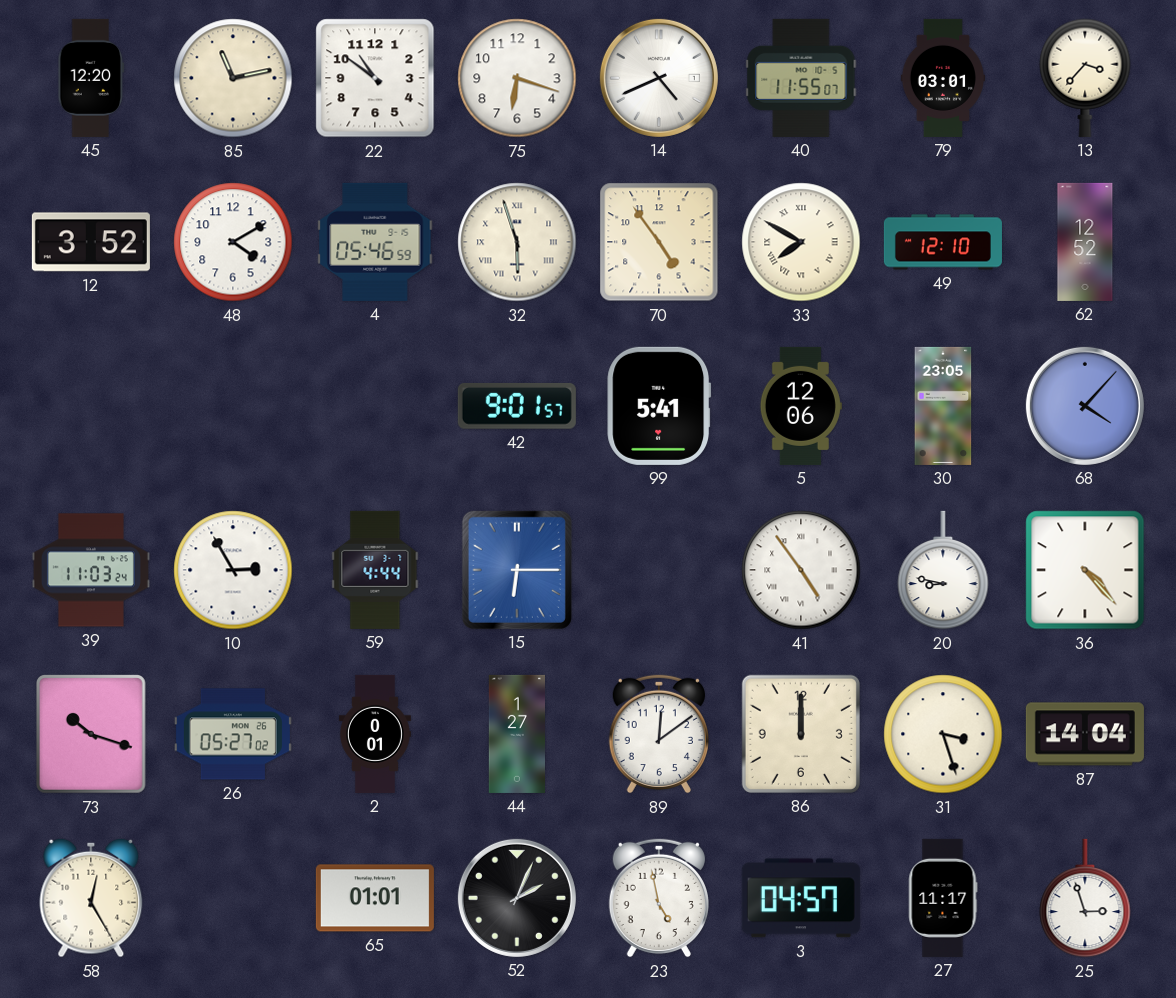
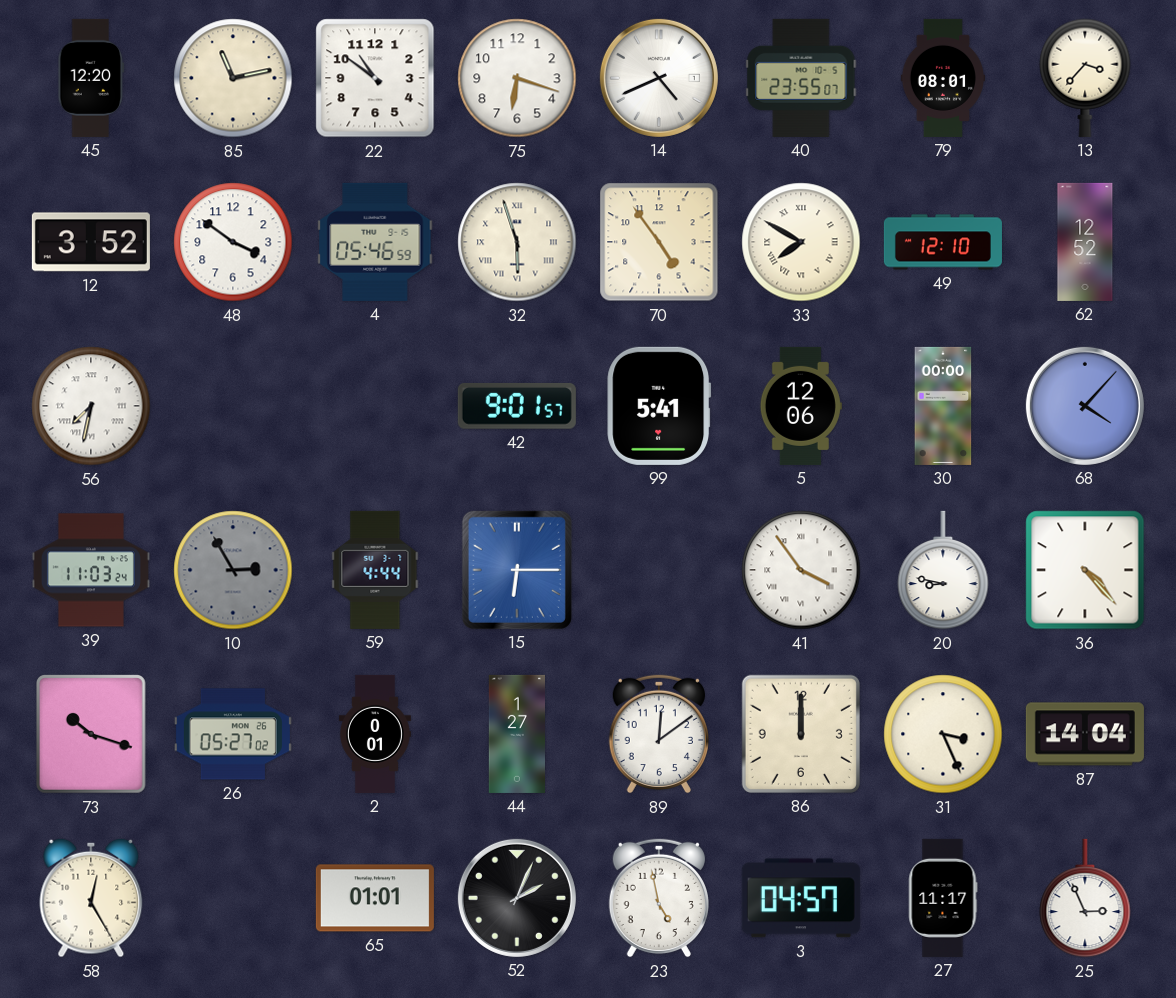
40: 11:55 -> 23:55
79: 03:01 -> 08:01
48: 4:10 -> 3:51
56: none -> 7:32
30: 23:05 -> 00:00
10 dial: white -> grey
41: 4:54 -> 3:54
31: 3:27 -> 3:26
25: 2:57 -> 2:56
